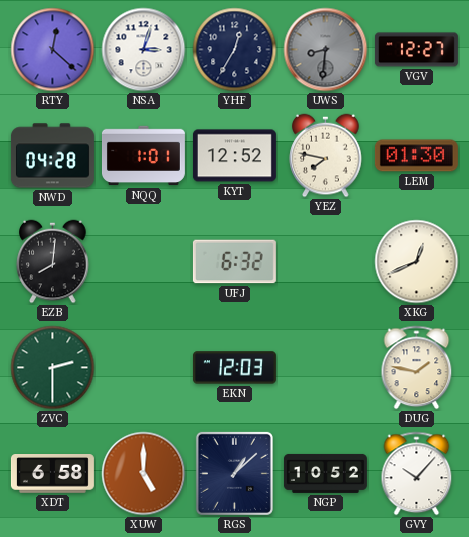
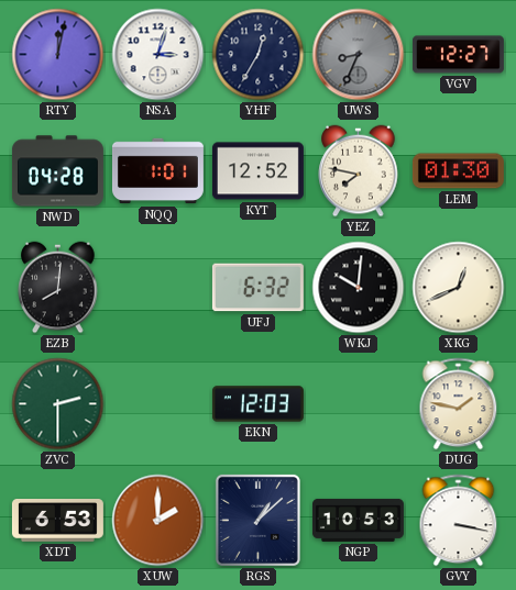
RTY: 12:22 -> 12:02
UWS: 8:31 -> 8:34
WKJ: none -> 10:01
XDT: 6:58 -> 6:53
XUW: 5:00 -> 2:00
NGP: 10:52 -> 10:53
GVY: 10:07 -> 3:17
